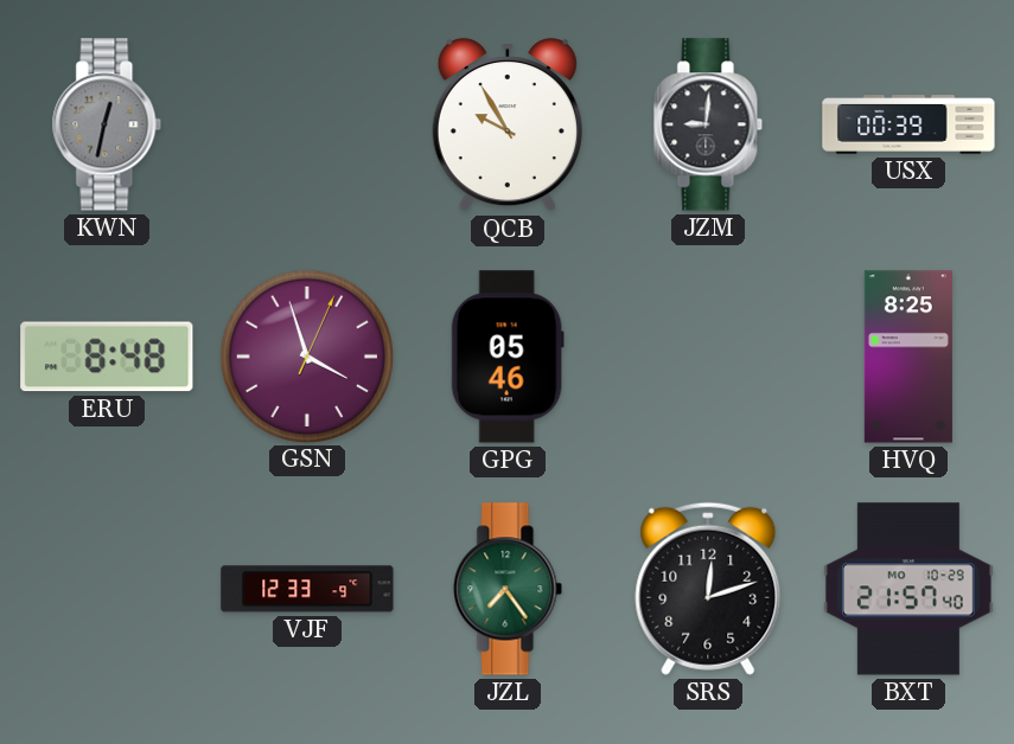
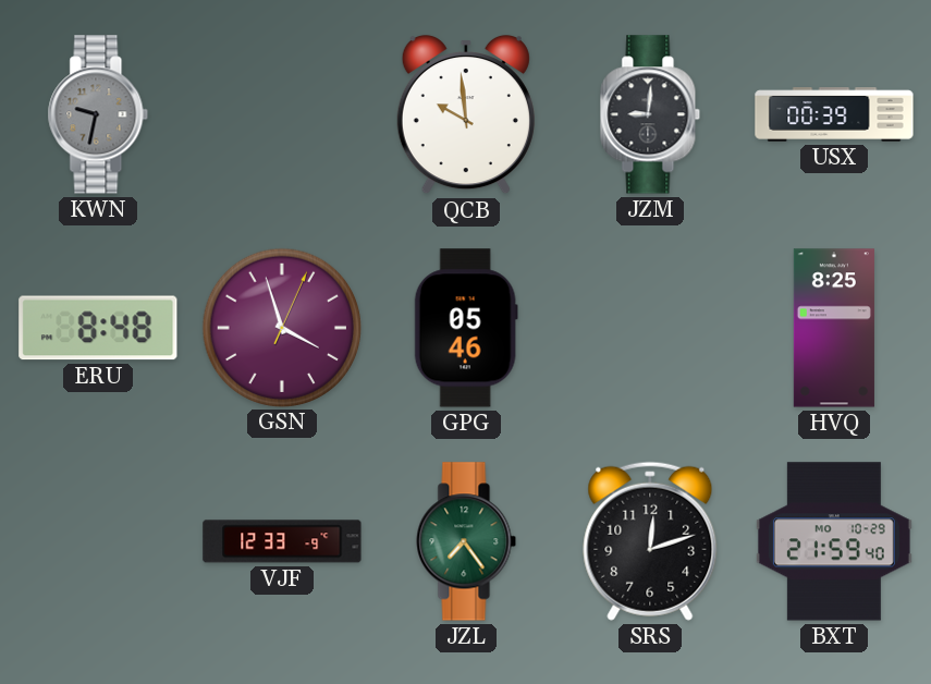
KWN: 12:32 -> 9:32
QCB: 9:55 -> 9:59
BXT: 21:57 -> 21:59
